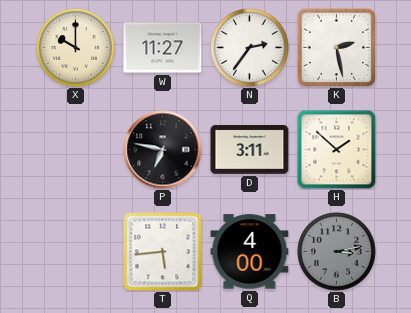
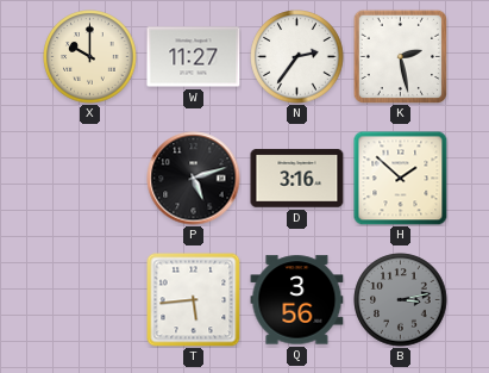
P: 6:47 -> 5:12
D: 3:11 -> 3:16
Q: 4:00 -> 3:56
